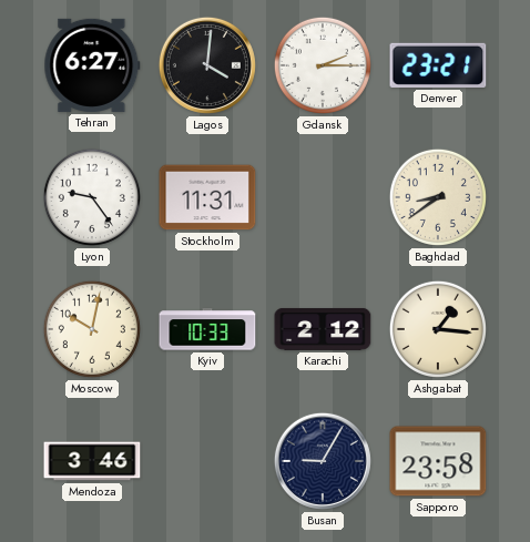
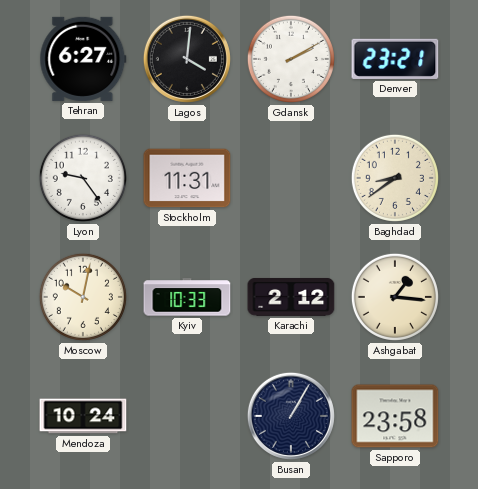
Gdansk: 2:15 -> 2:10
Mendoza: 3:46 -> 10:24
Busan: 9:05 -> 1:05
